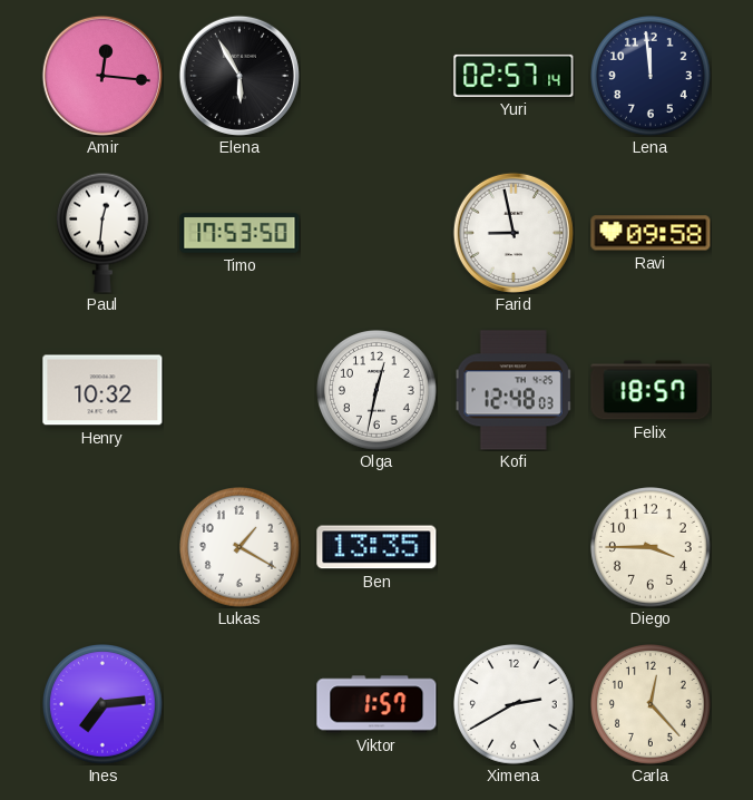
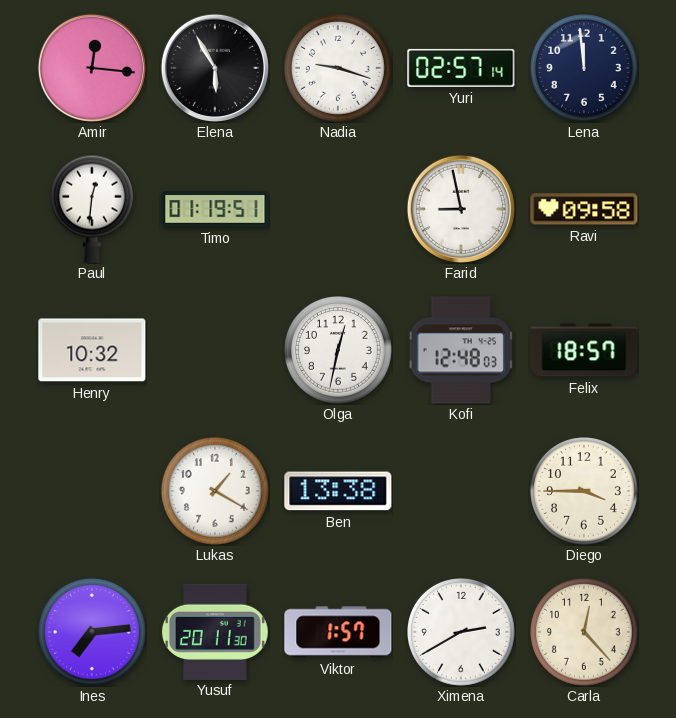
Nadia: none -> 9:18
Timo: 17:53 -> 01:19
Ben: 13:35 -> 13:38
Yusuf: none -> 20:11
